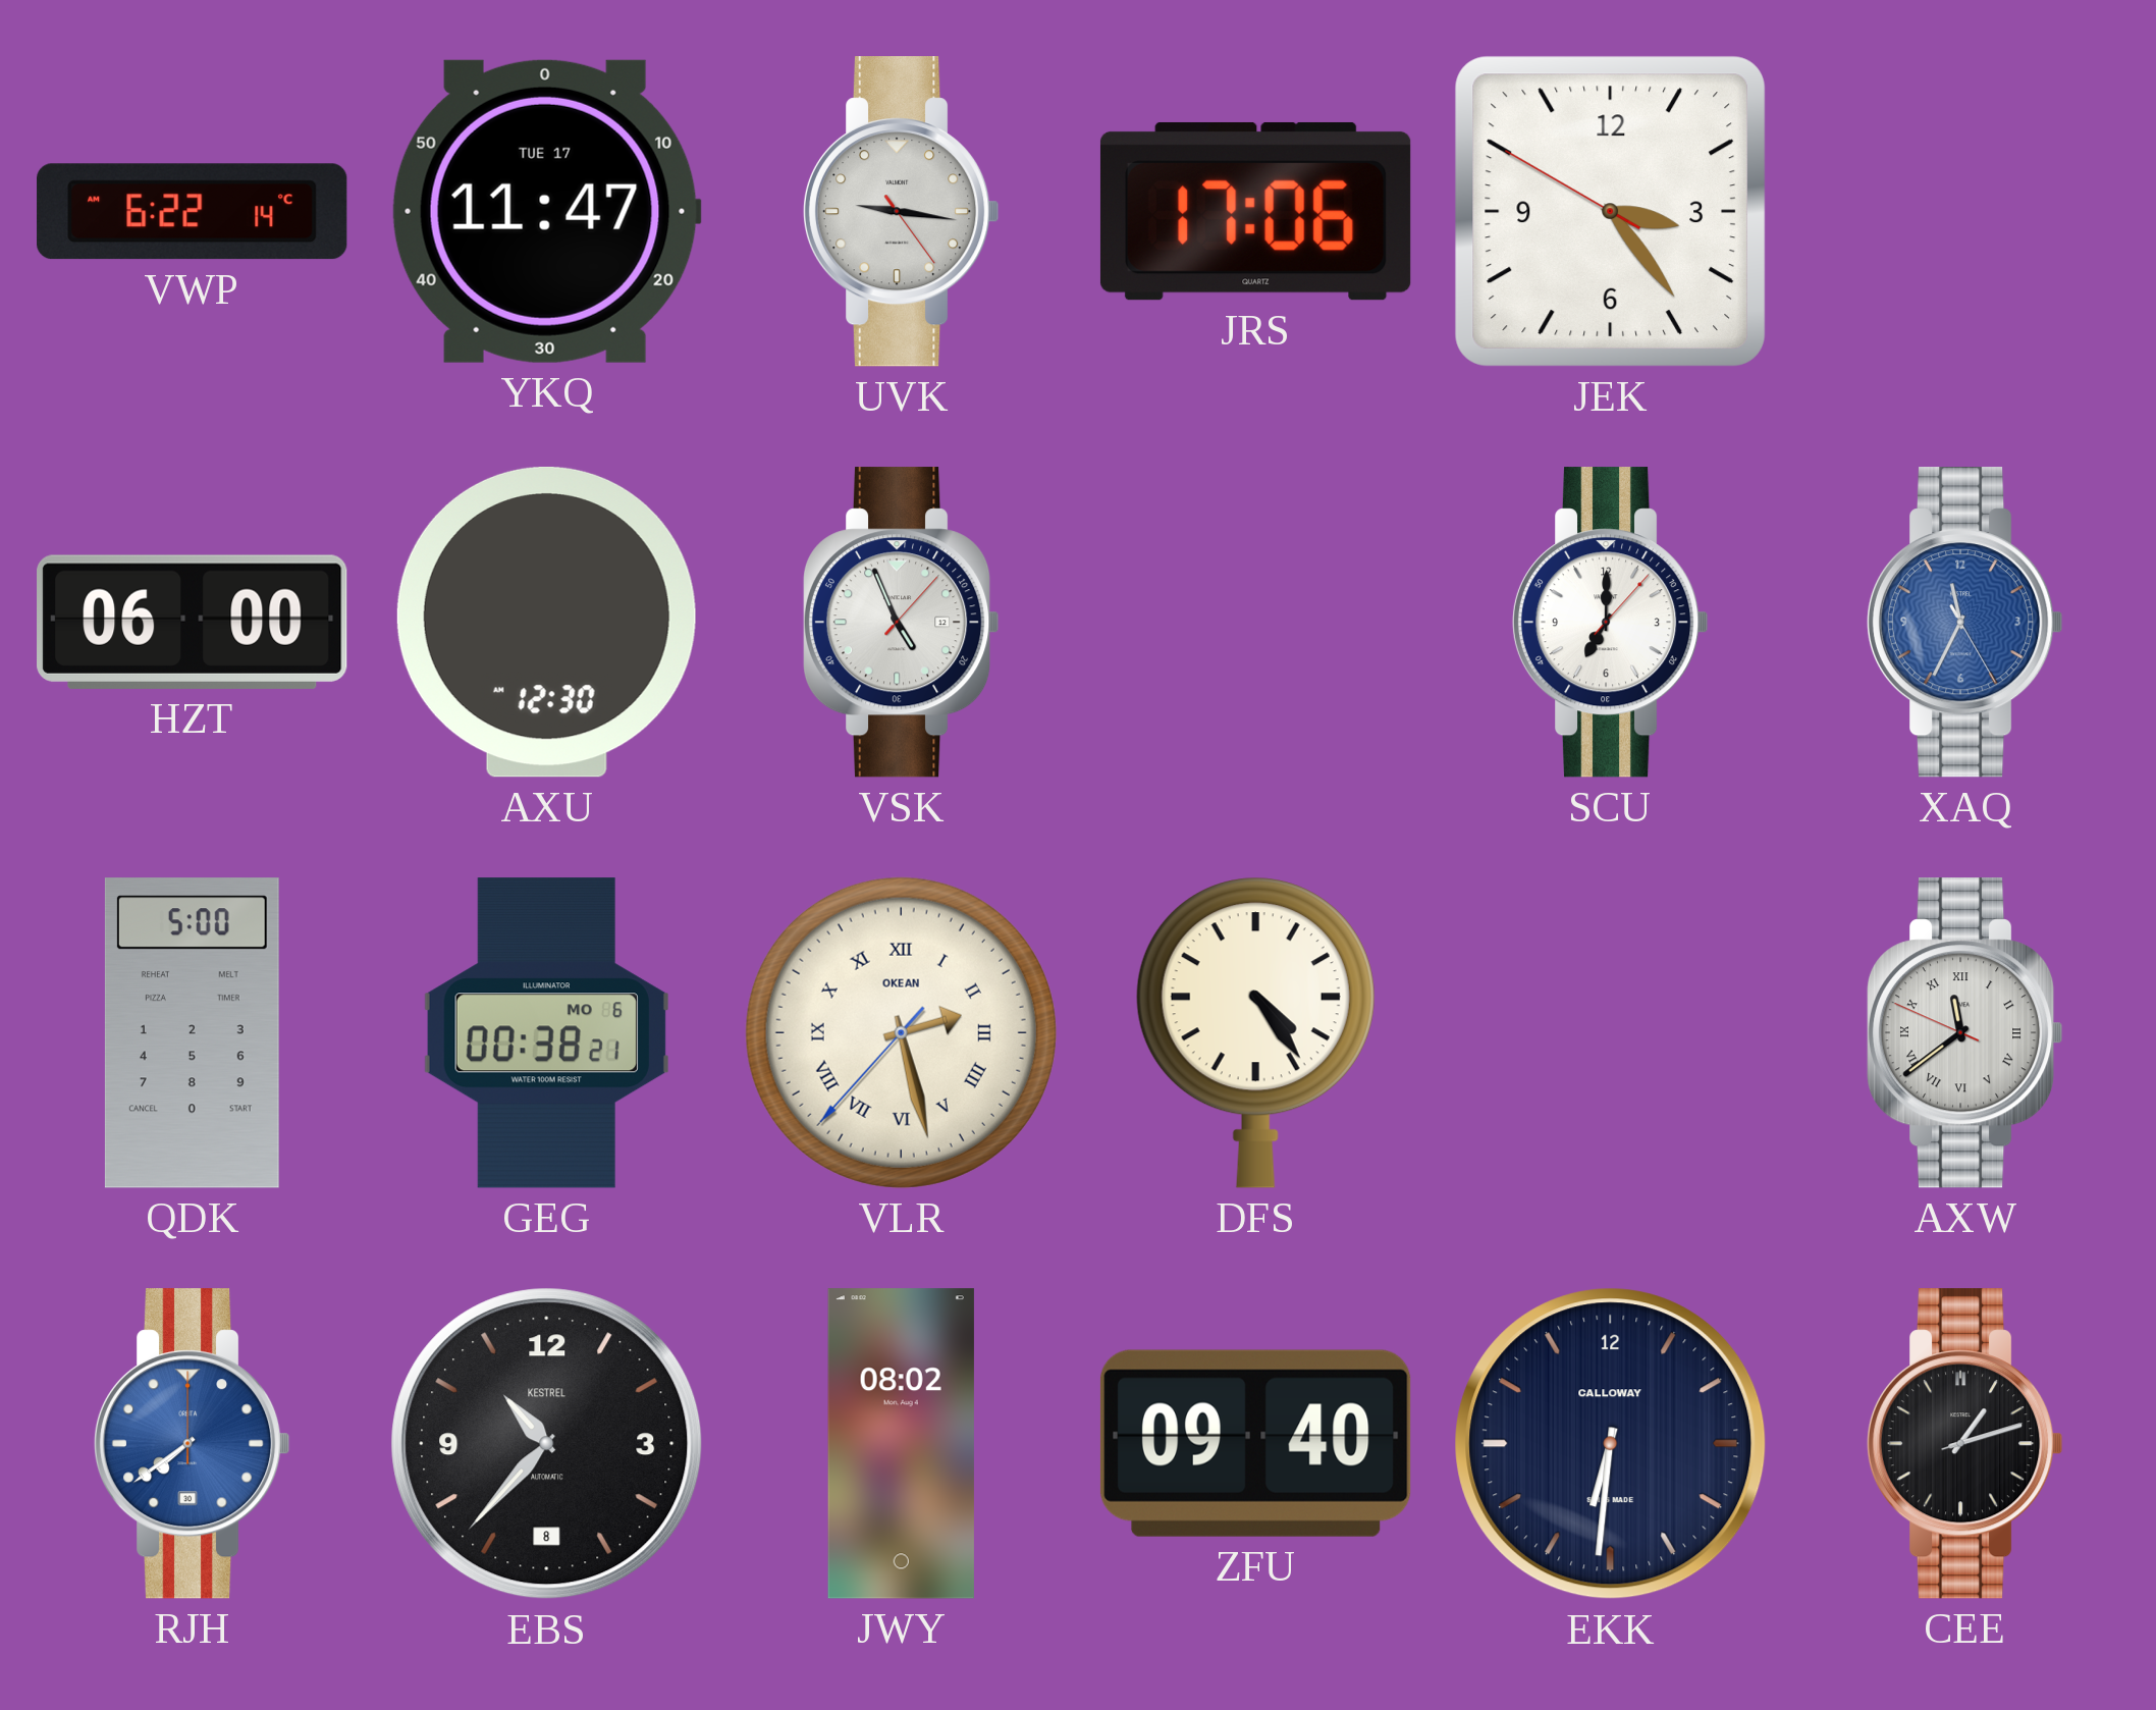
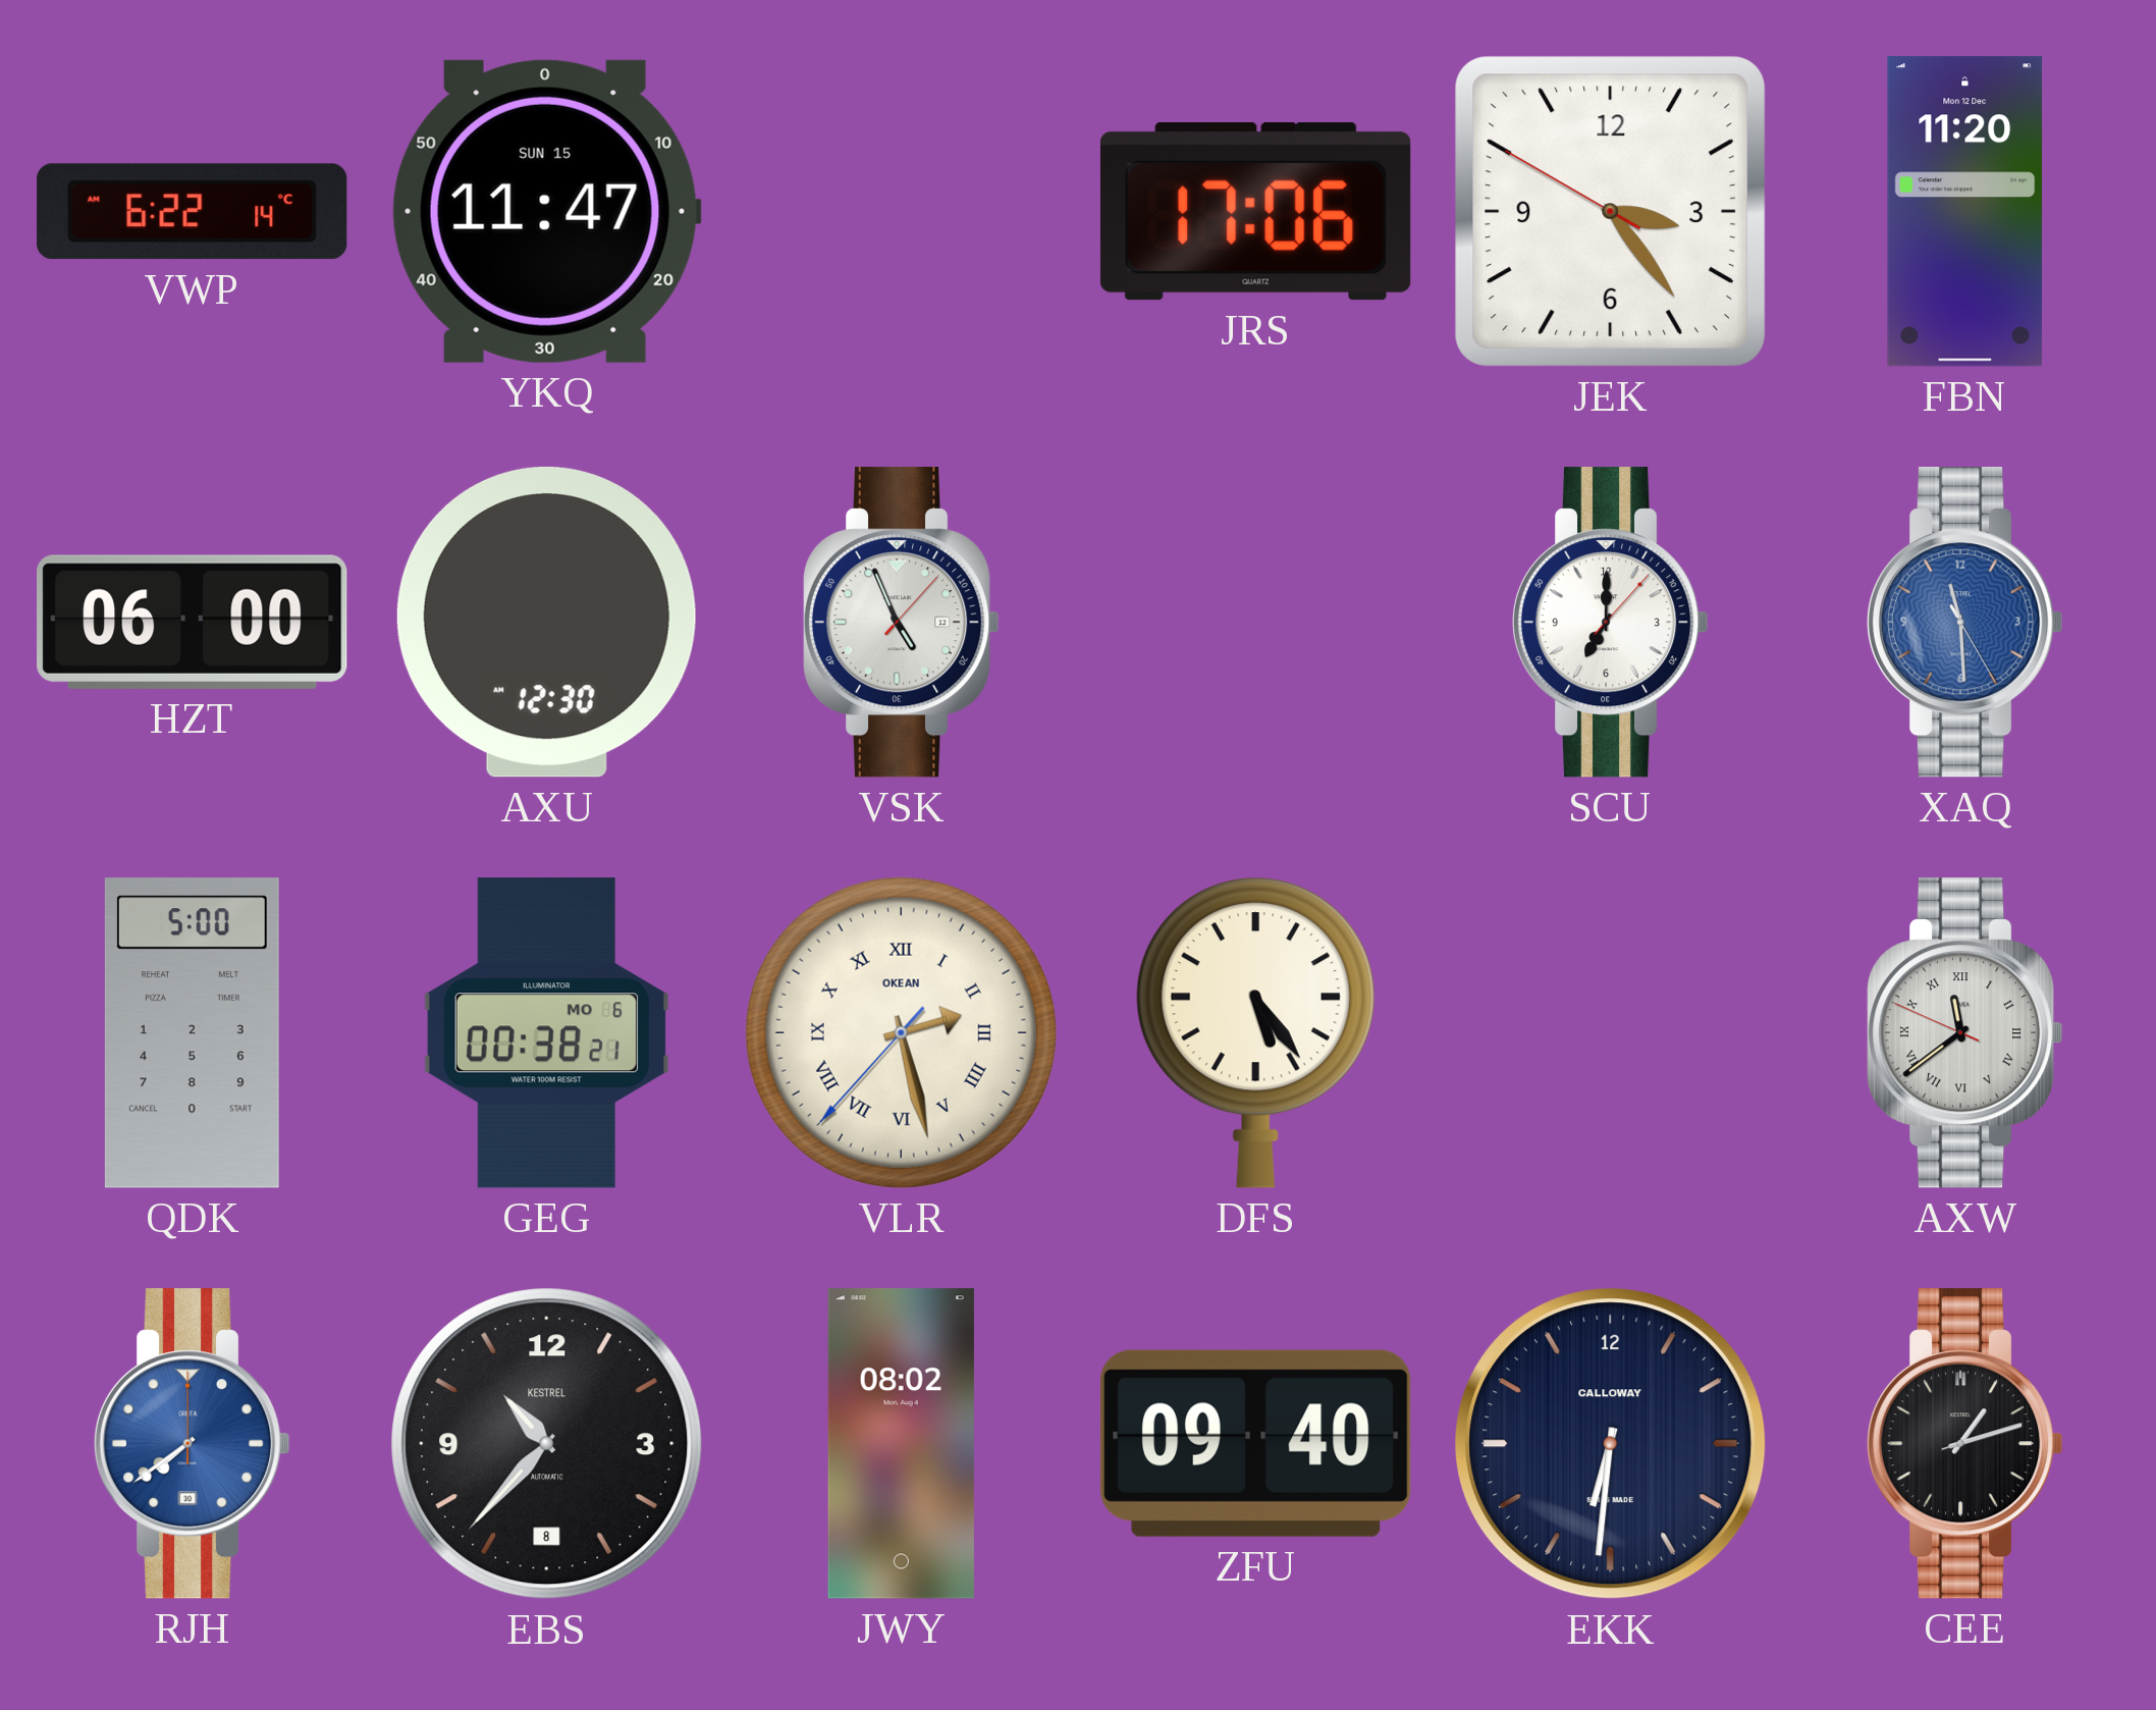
YKQ date: TUE 17 -> SUN 15
UVK: 9:16 -> none
FBN: none -> 11:20
XAQ: 11:34 -> 11:29
DFS: 4:24 -> 5:24
